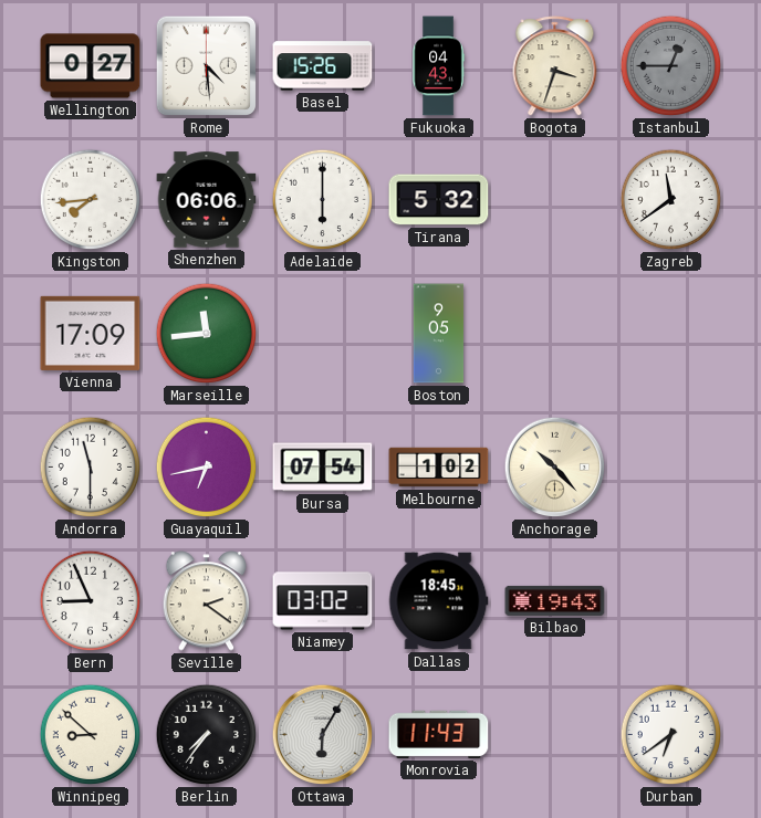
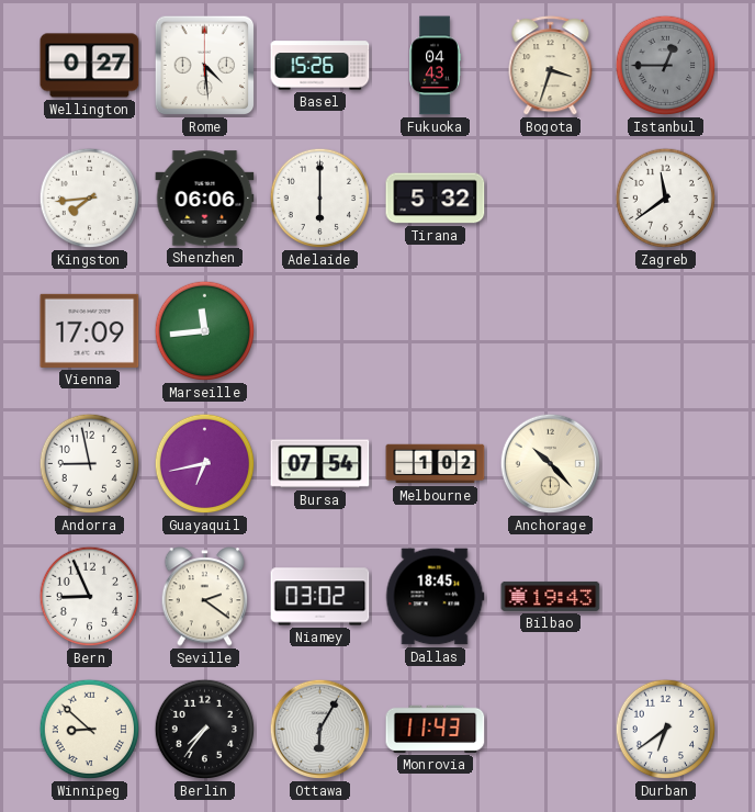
Boston: 9:05 -> none
Andorra: 11:30 -> 8:58
